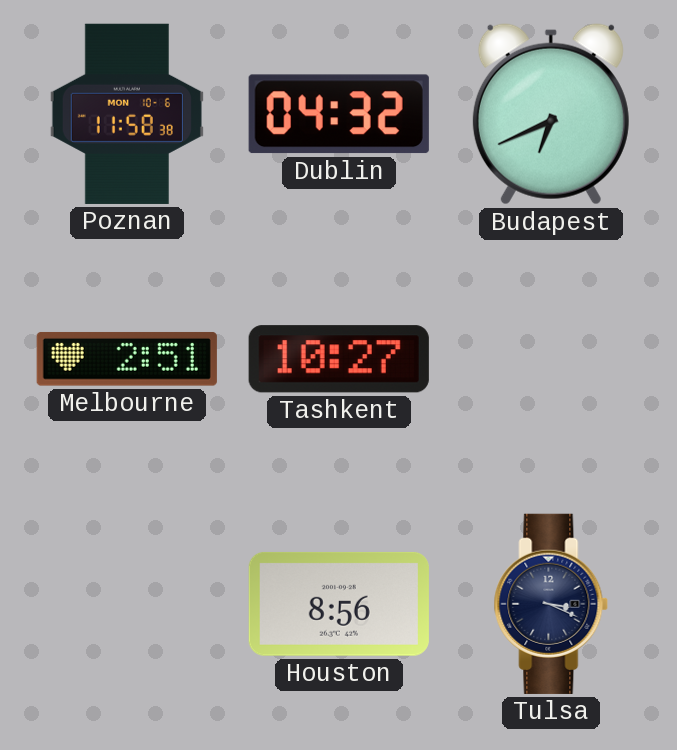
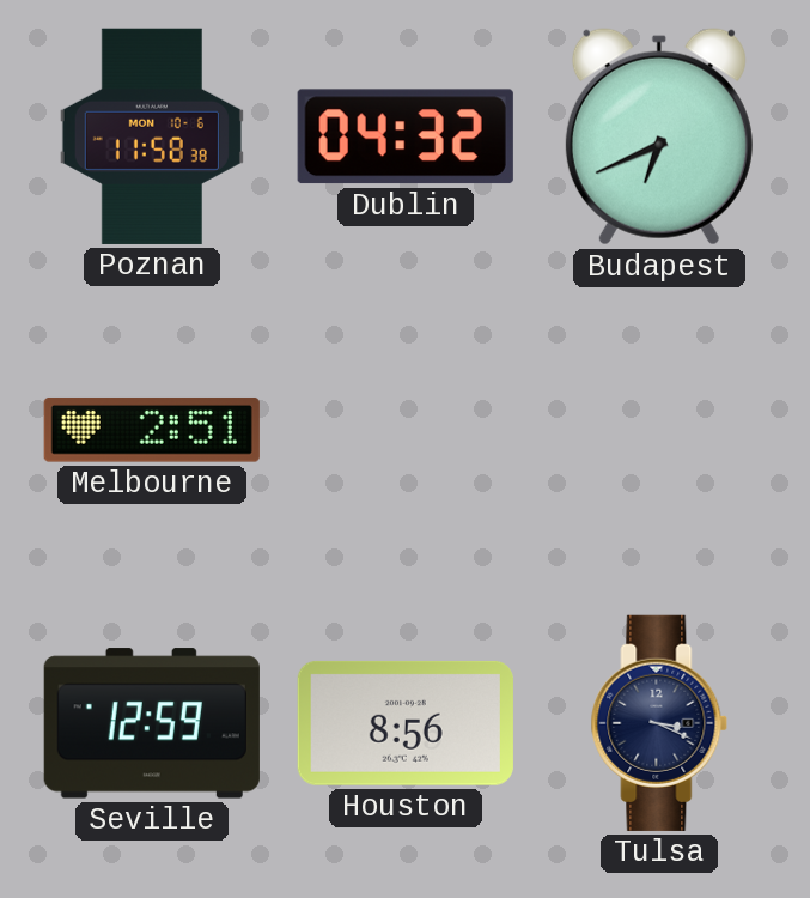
Tashkent: 10:27 -> none
Seville: none -> 12:59
